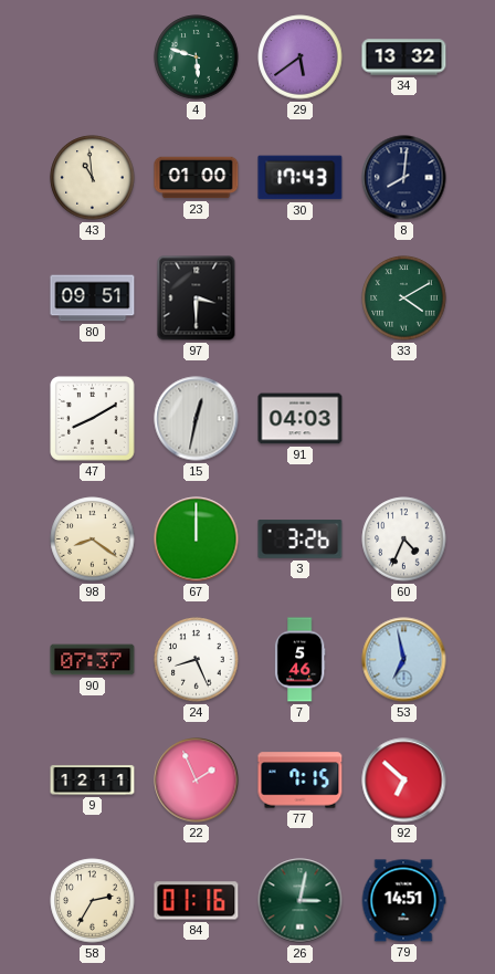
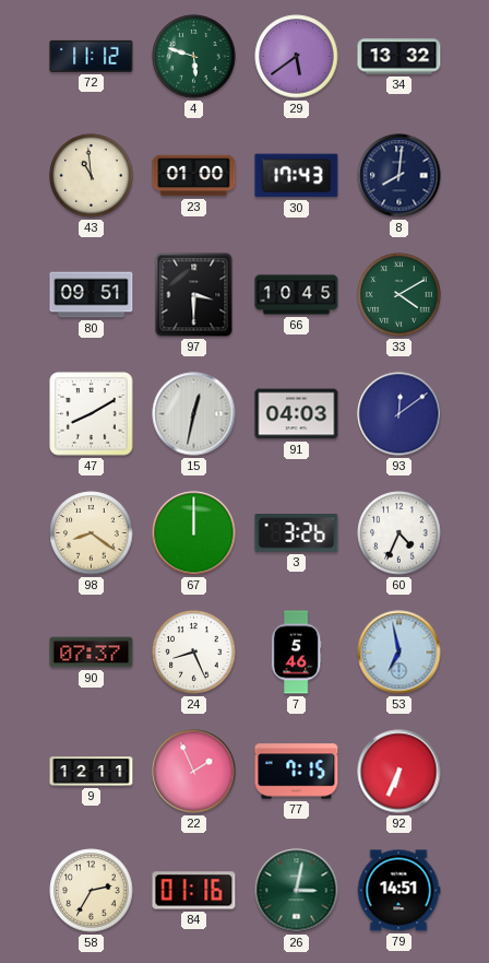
72: none -> 11:12
66: none -> 10:45
93: none -> 12:09
92: 6:52 -> 6:34
